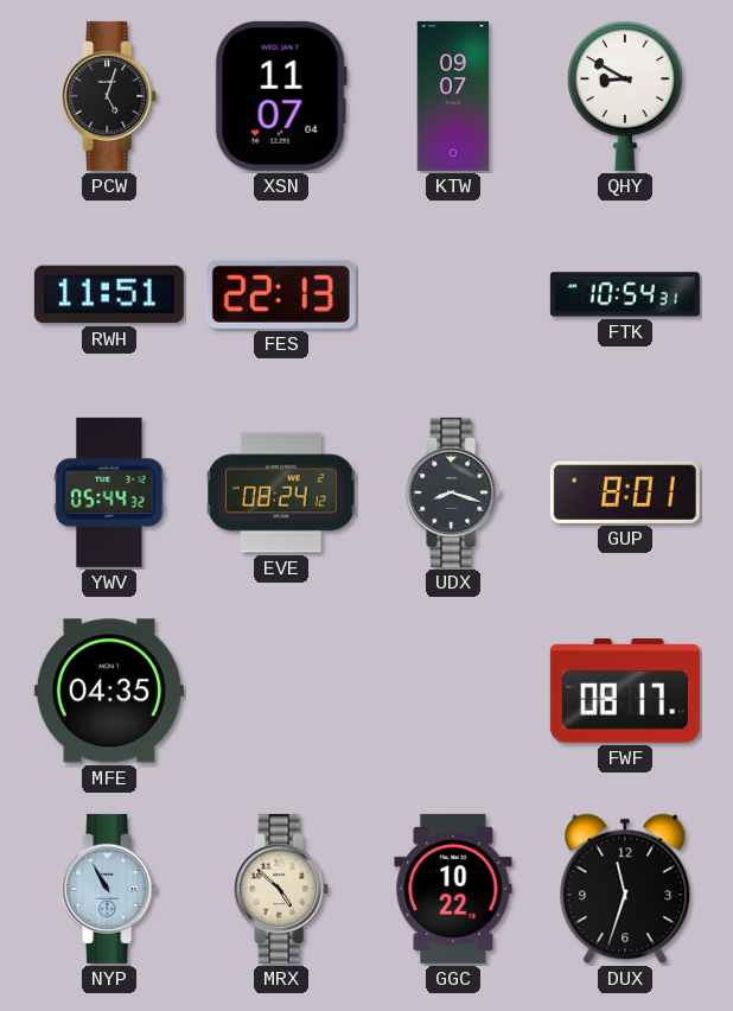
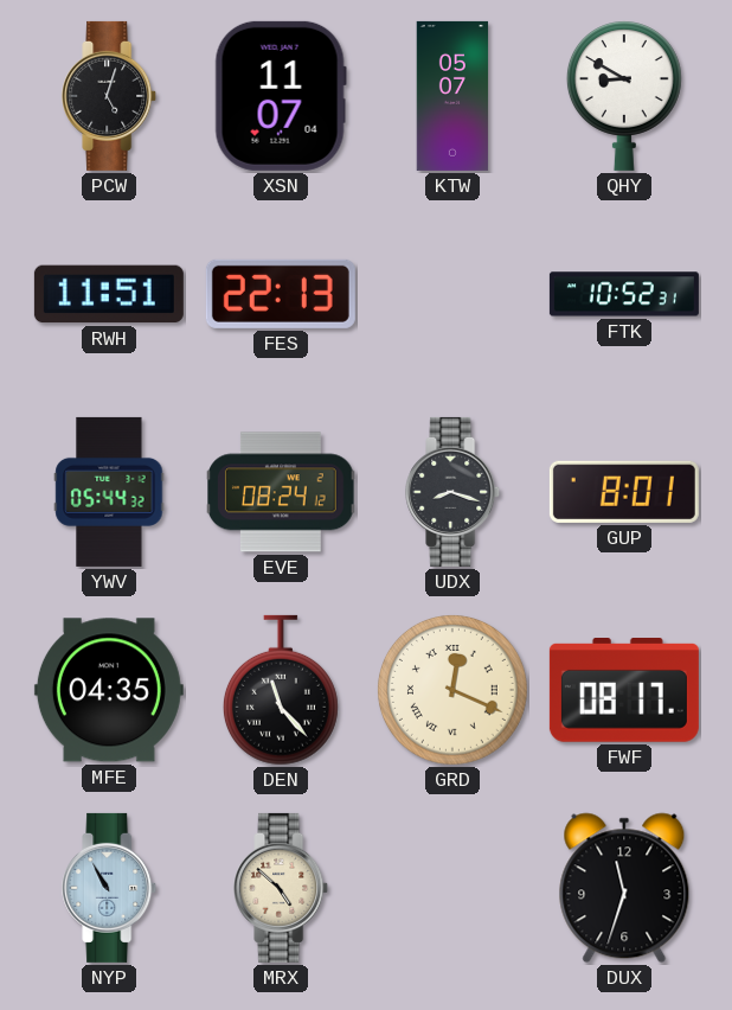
KTW: 09:07 -> 05:07
FTK: 10:54 -> 10:52
DEN: none -> 11:23
GRD: none -> 12:19
GGC: 10:22 -> none
